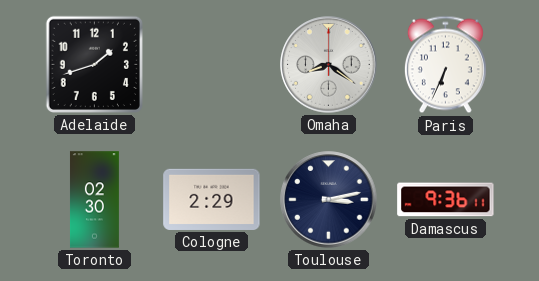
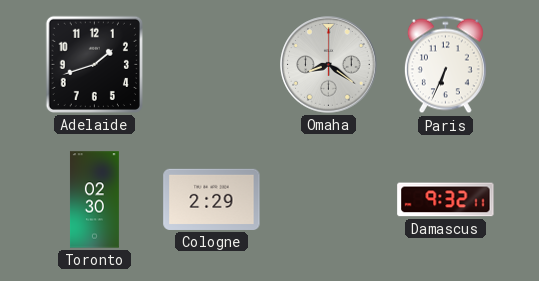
Toulouse: 3:13 -> none
Damascus: 9:36 -> 9:32
